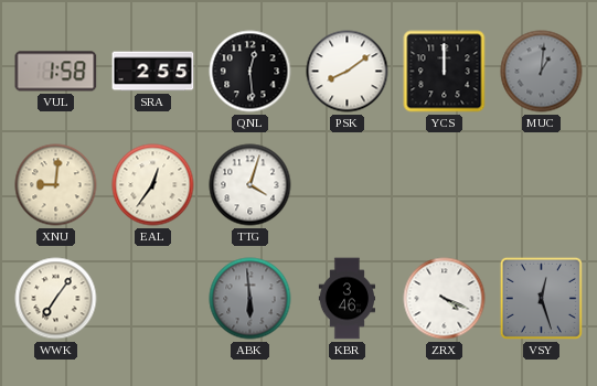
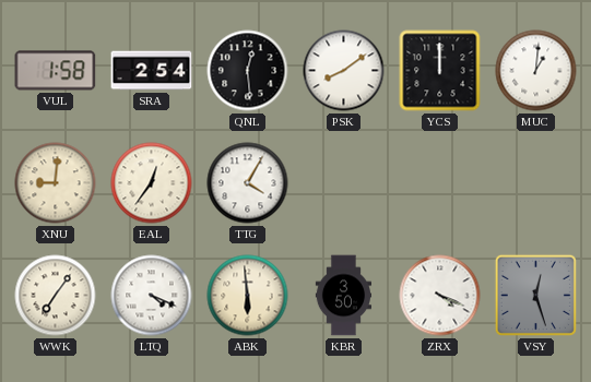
SRA: 2:55 -> 2:54
MUC dial: grey -> white
TTG: 4:03 -> 4:05
LTQ: none -> 4:19
ABK dial: grey -> cream
KBR: 3:46 -> 3:50
